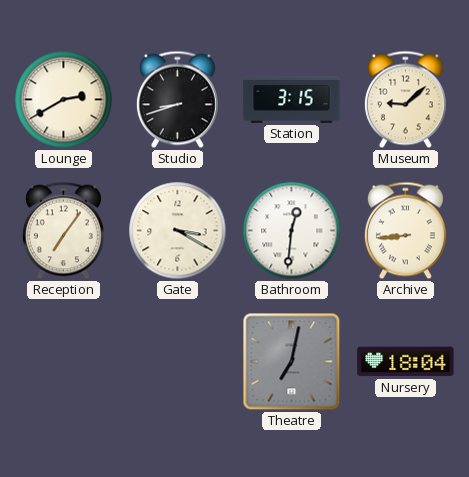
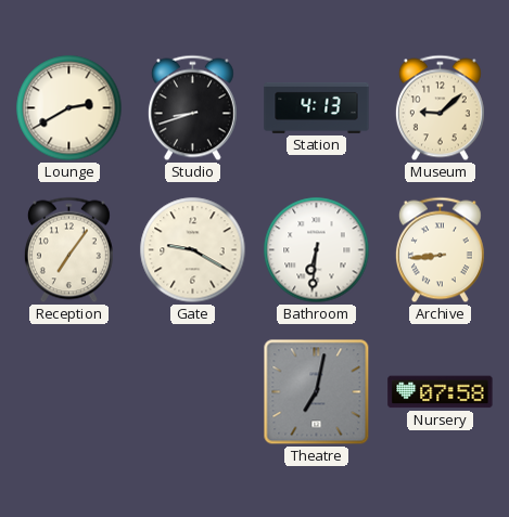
Station: 3:15 -> 4:13
Gate: 3:20 -> 9:20
Bathroom: 12:31 -> 6:31
Nursery: 18:04 -> 07:58
